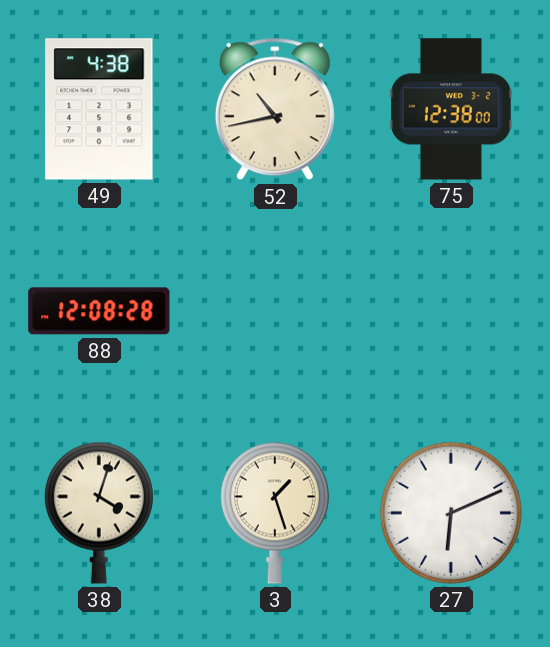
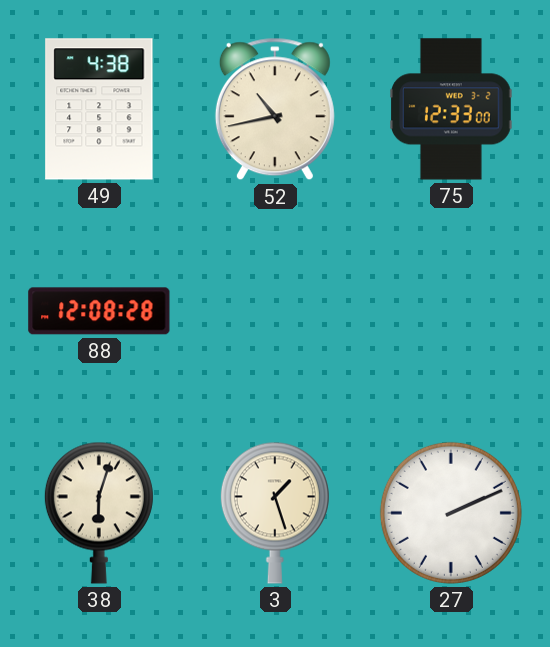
75: 12:38 -> 12:33
38: 4:03 -> 6:03
27: 6:11 -> 2:11
